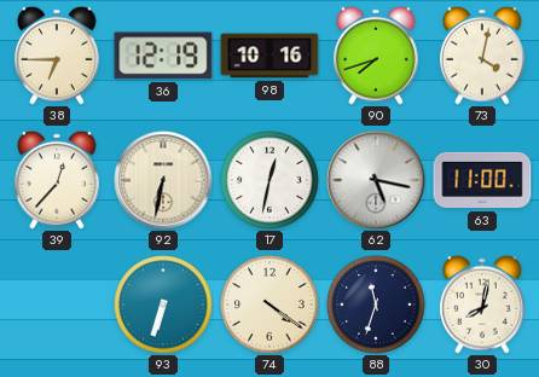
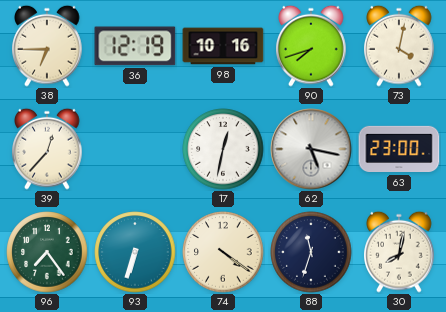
92: 6:32 -> none
63: 11:00 -> 23:00
96: none -> 7:24
